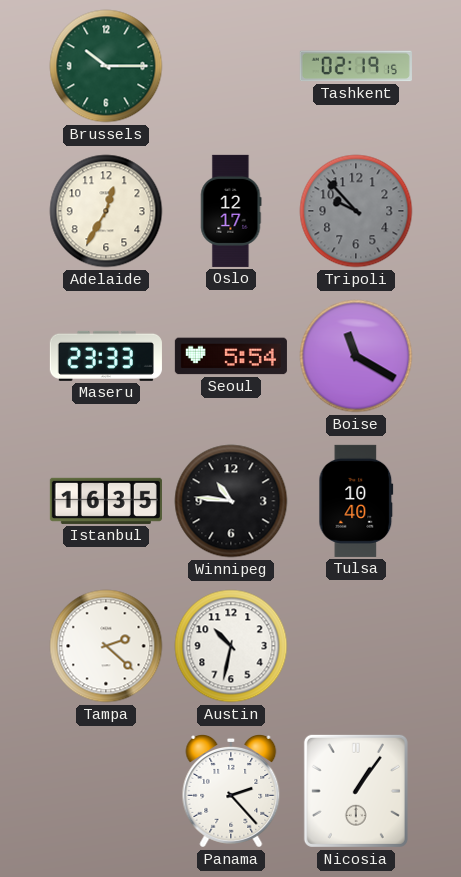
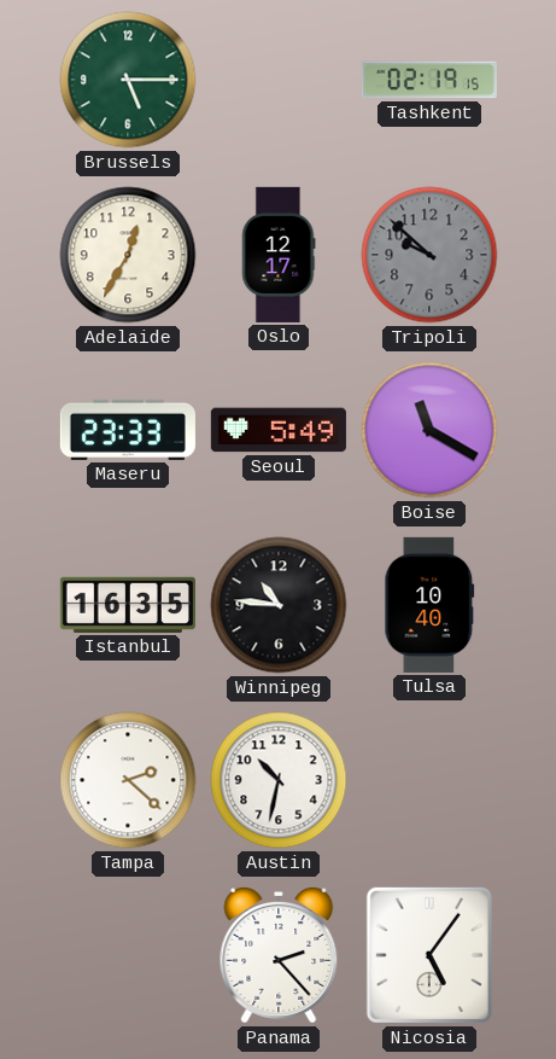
Brussels: 10:15 -> 5:15
Tripoli: 9:53 -> 9:52
Seoul: 5:54 -> 5:49
Nicosia: 1:06 -> 5:06
